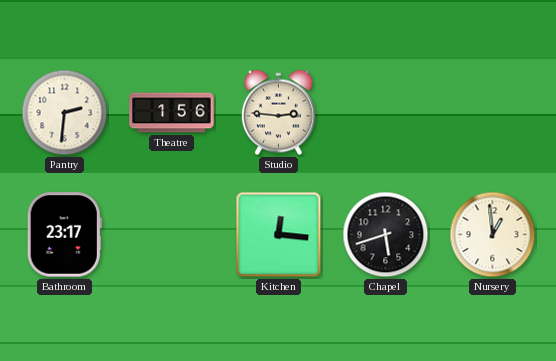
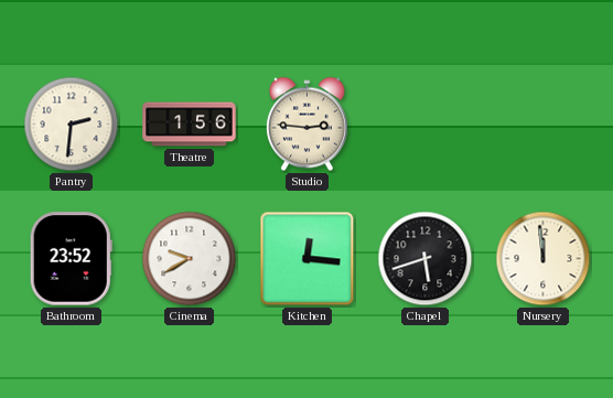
Bathroom: 23:17 -> 23:52
Cinema: none -> 9:40
Nursery: 12:59 -> 11:59
